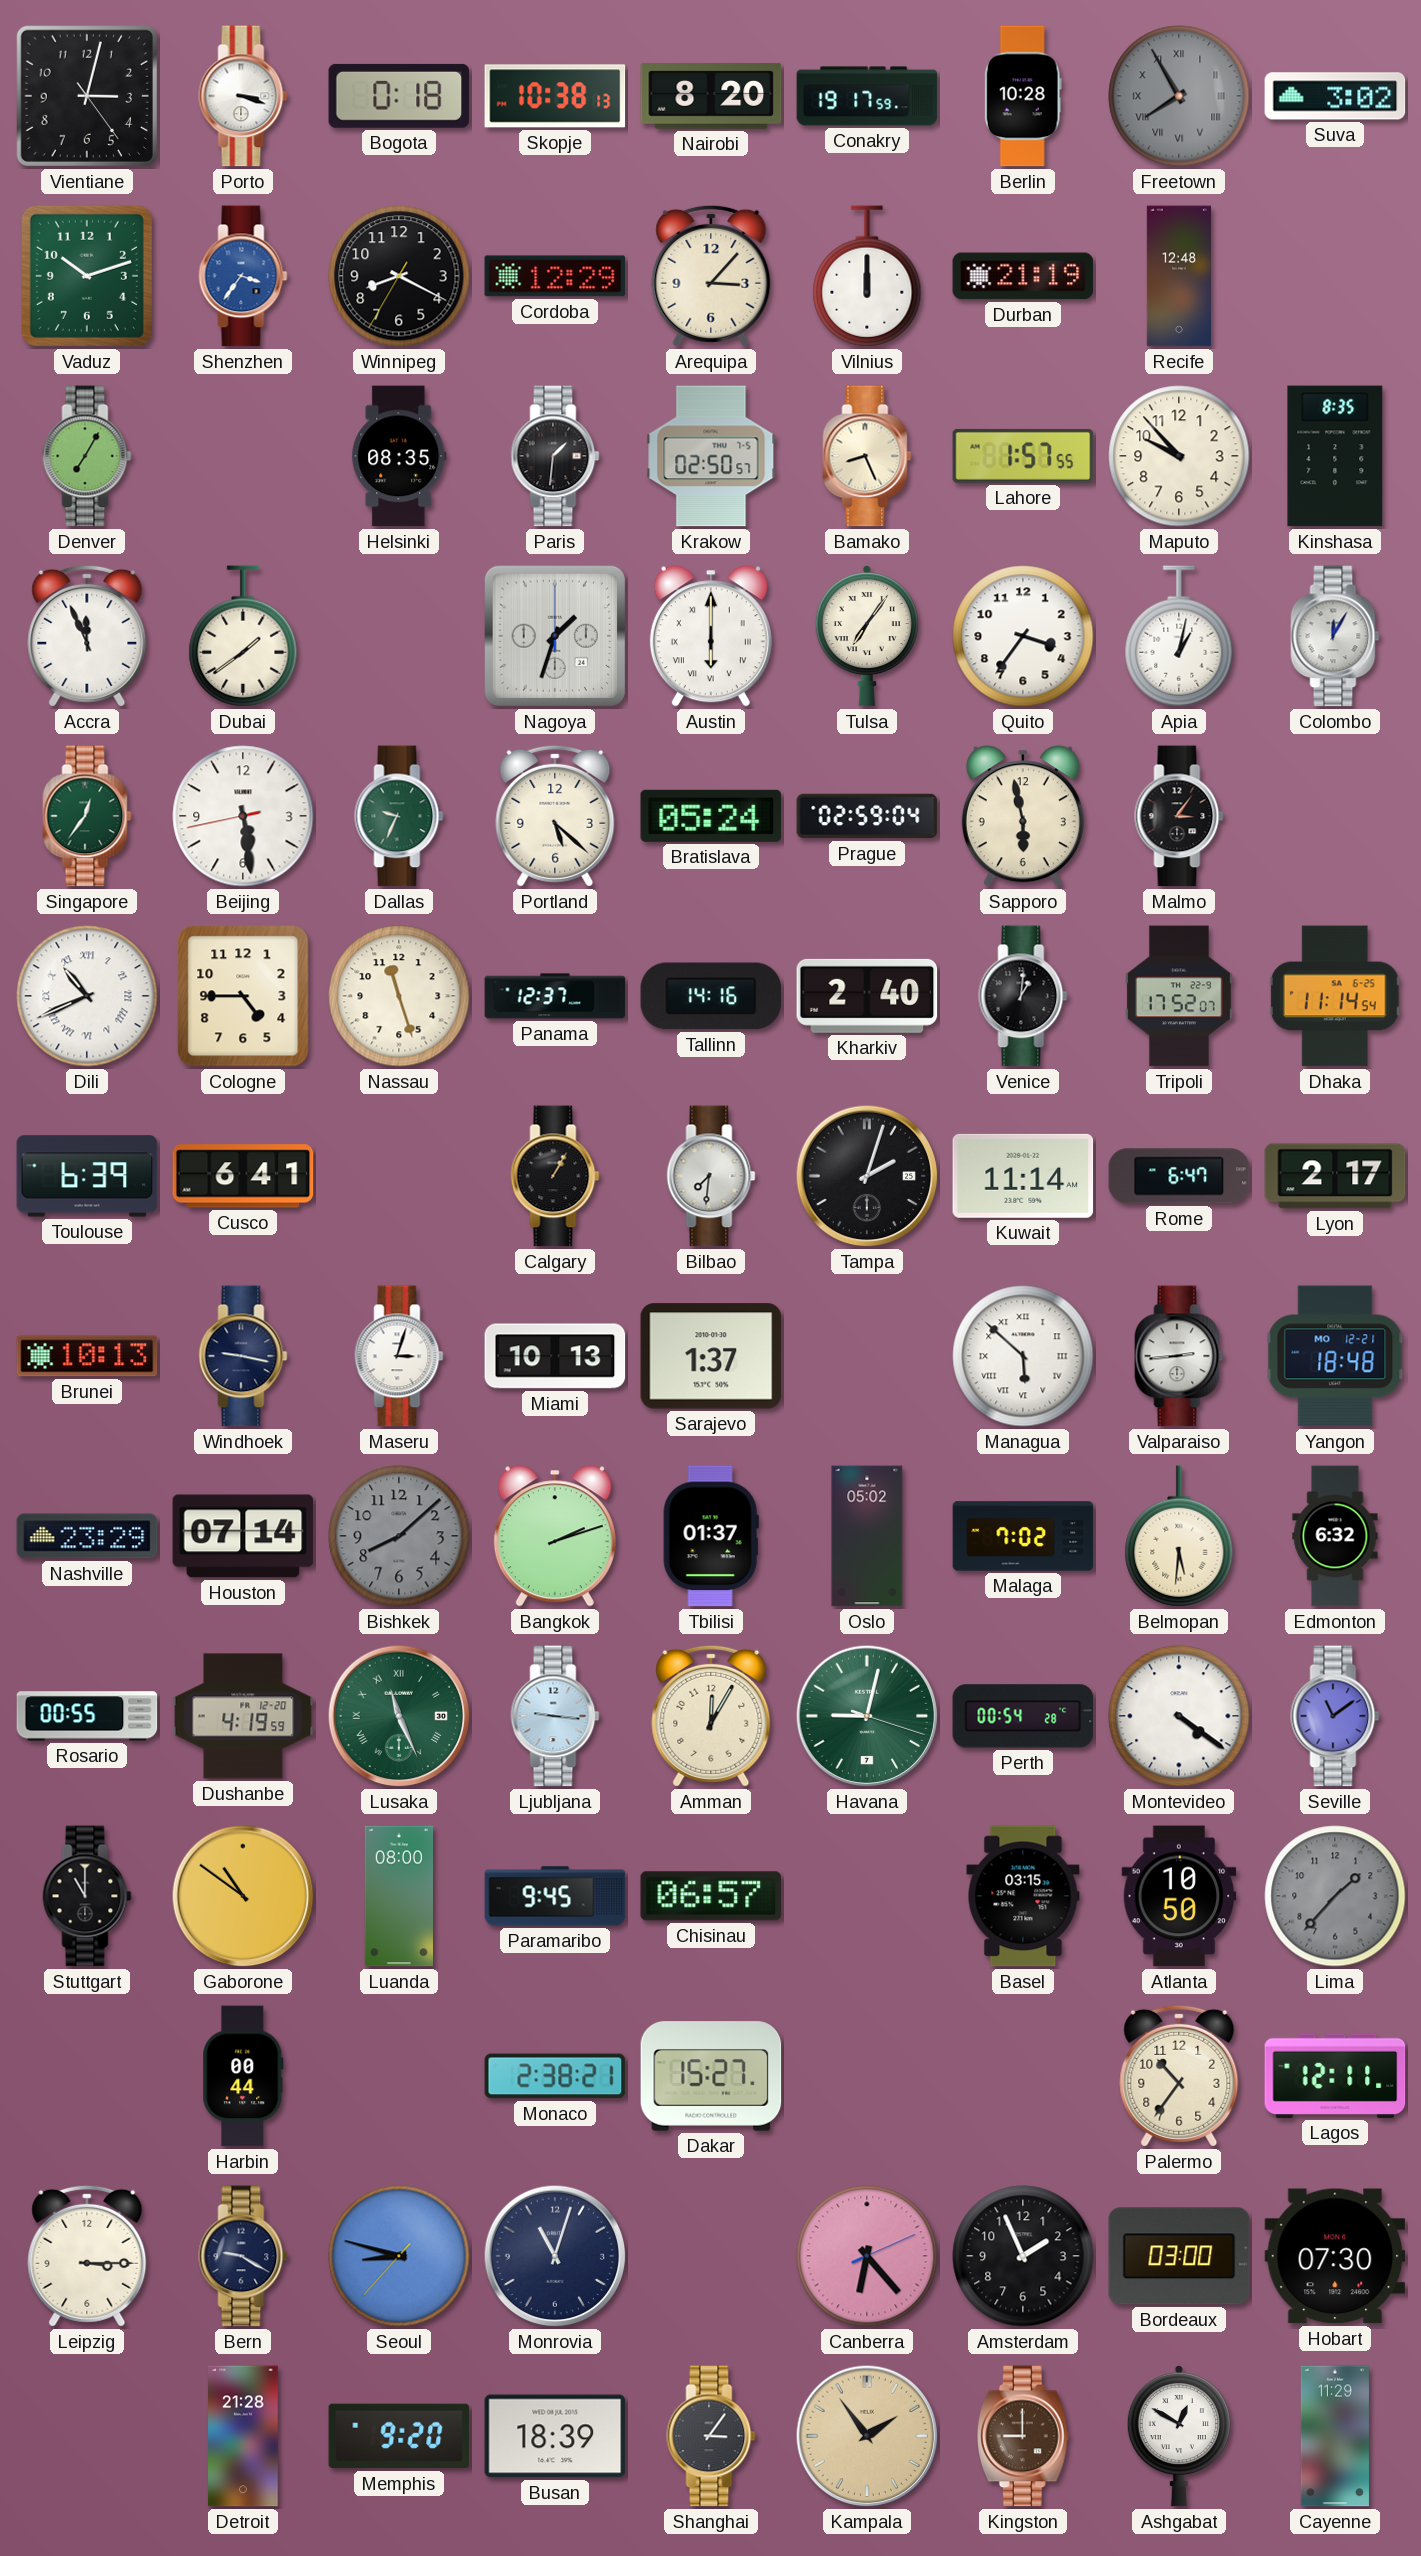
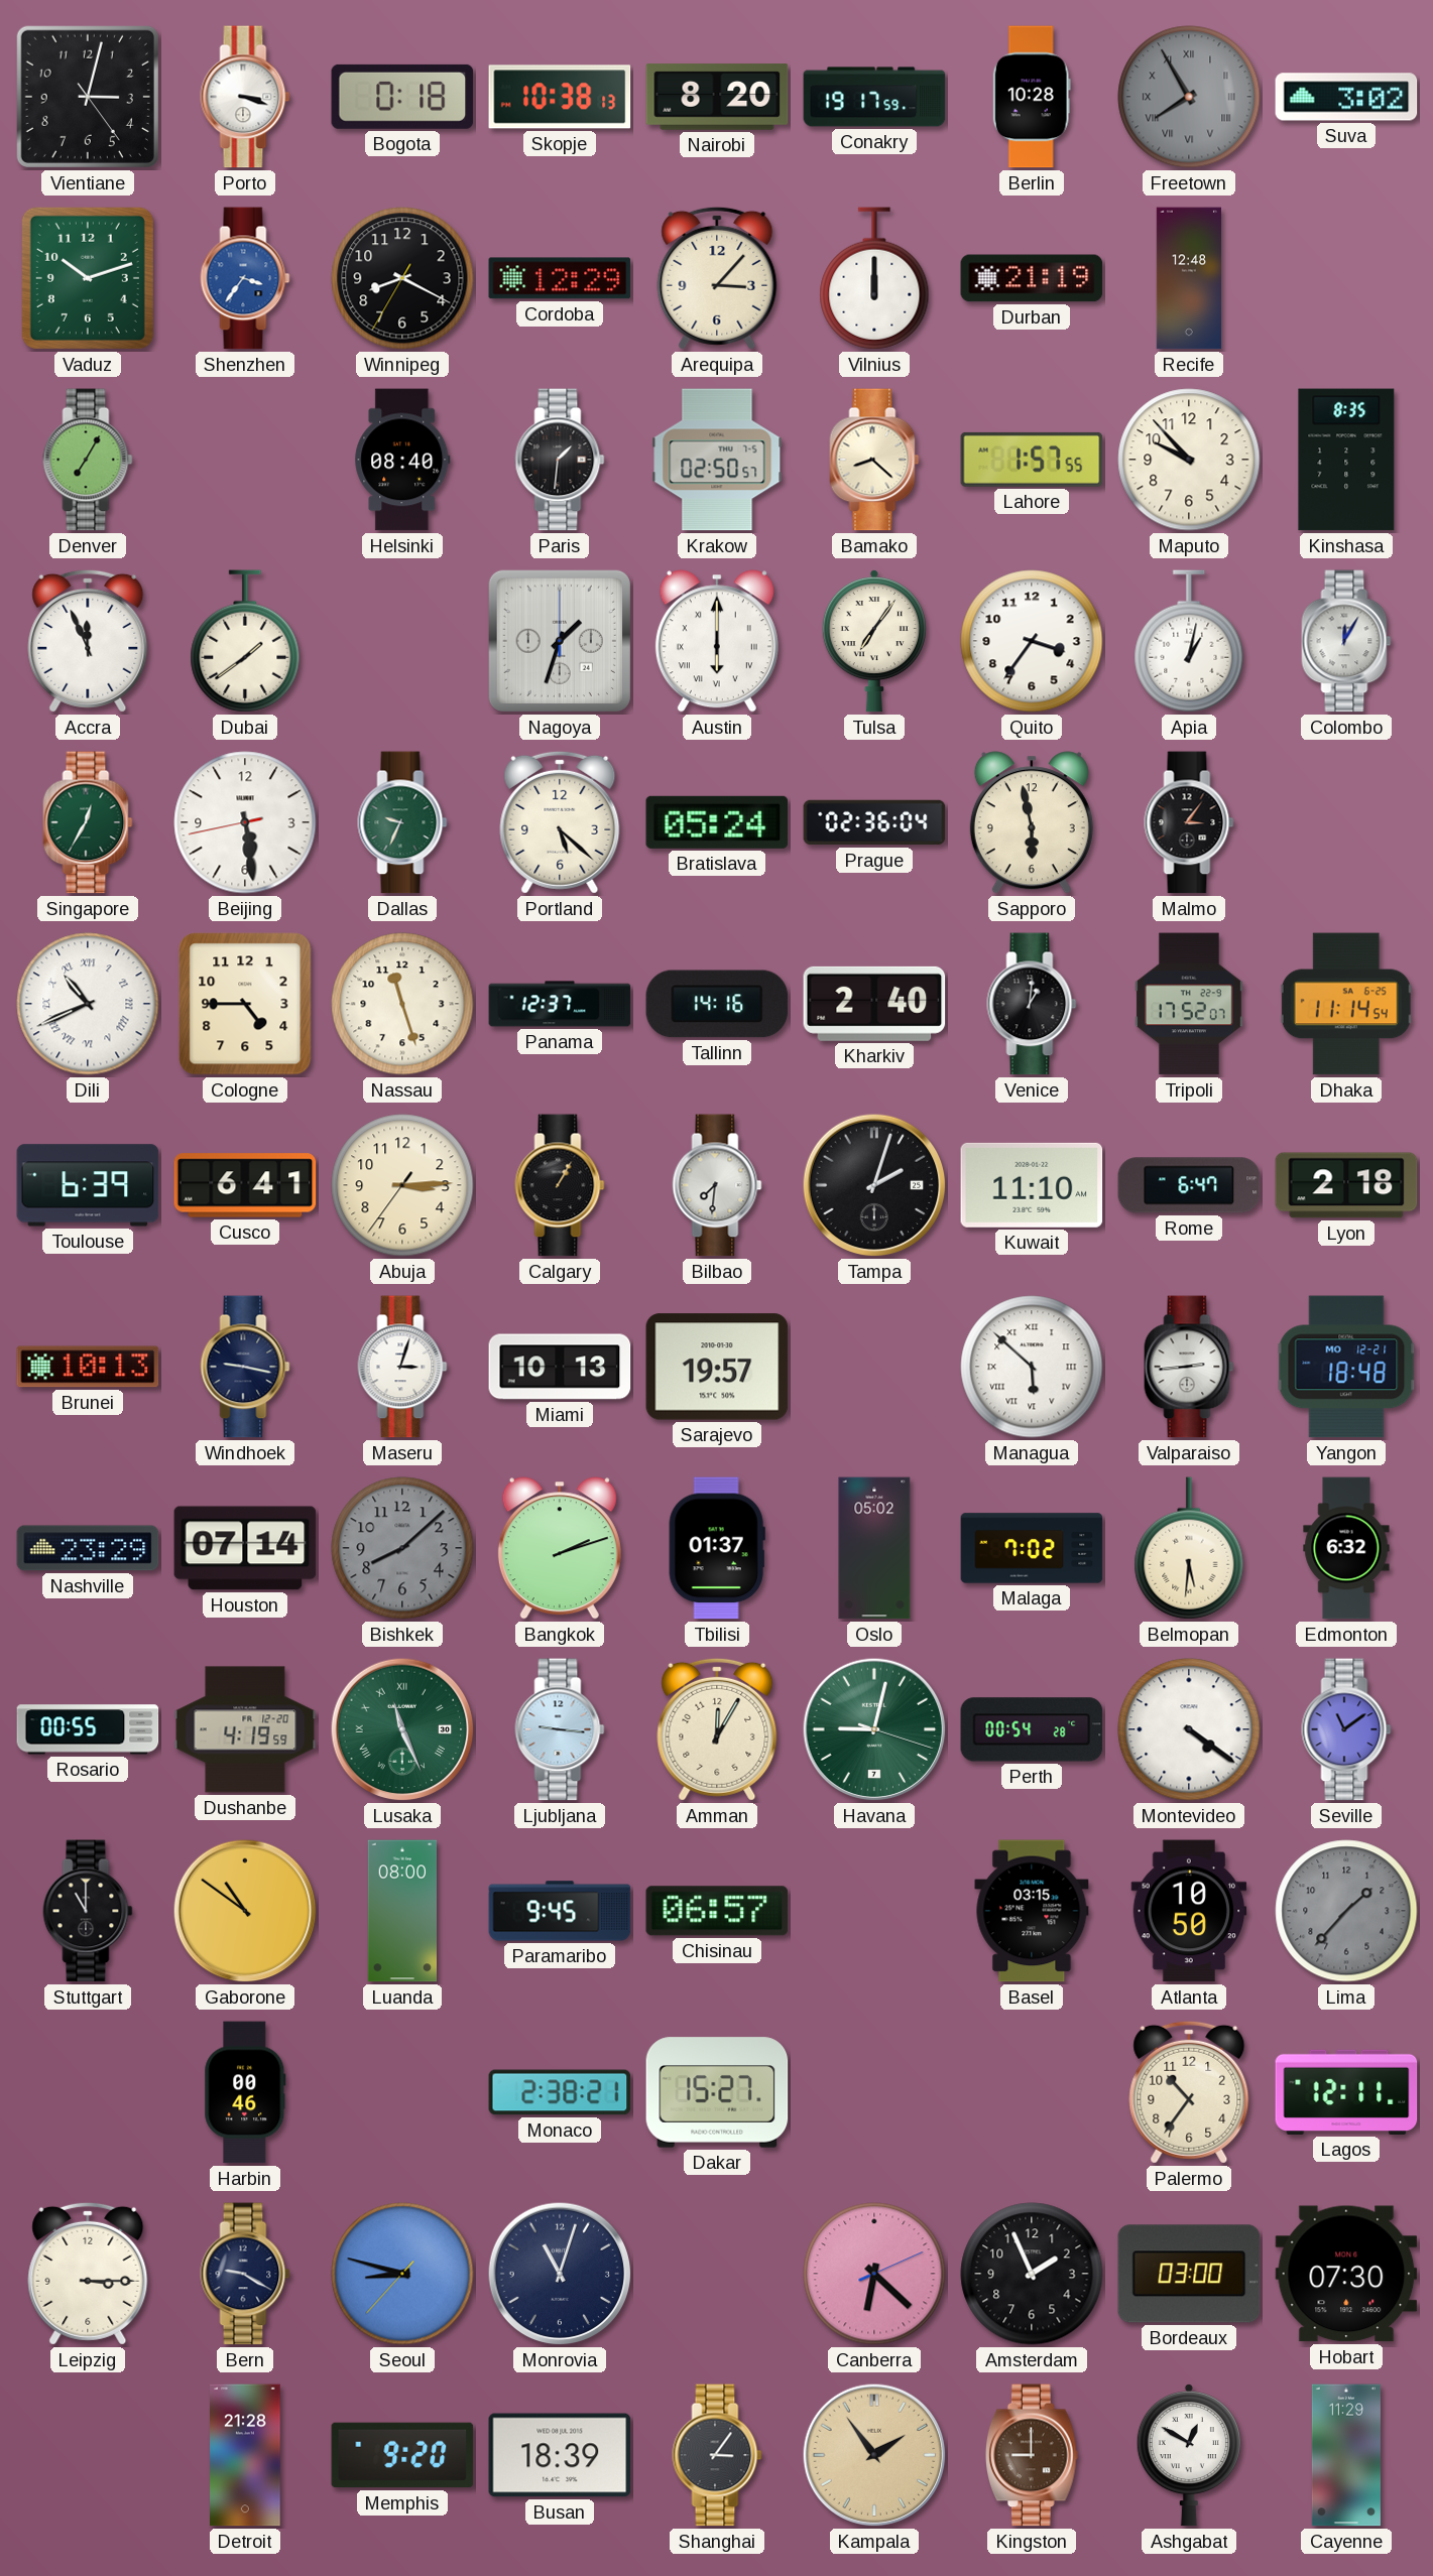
Helsinki: 08:35 -> 08:40
Bamako: 8:26 -> 8:22
Singapore: 12:36 -> 12:35
Prague: 02:59 -> 02:36
Abuja: none -> 3:14
Kuwait: 11:14 -> 11:10
Lyon: 2:17 -> 2:18
Sarajevo: 1:37 -> 19:57
Harbin: 00:44 -> 00:46
Canberra: 6:23 -> 6:22
